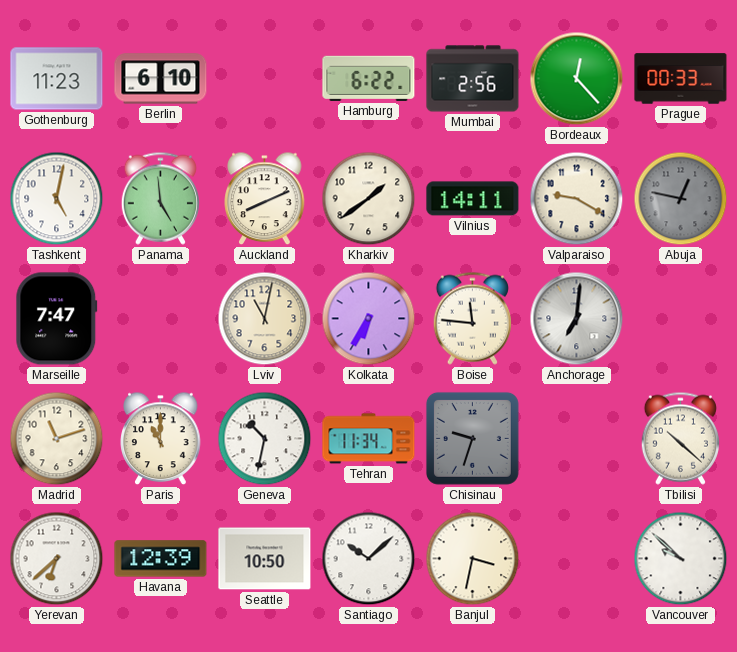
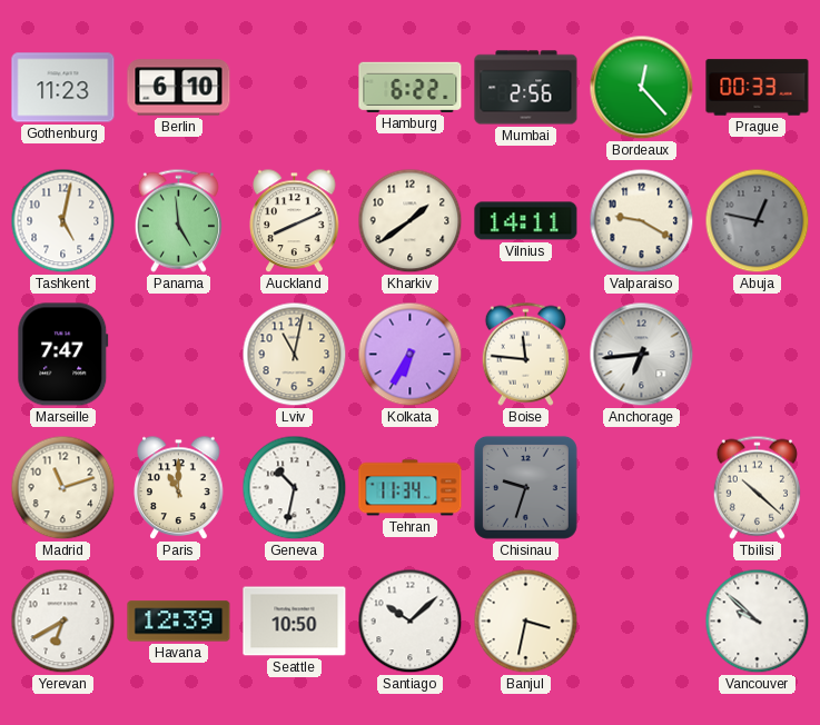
Anchorage: 7:01 -> 6:44
Yerevan: 6:38 -> 6:40
